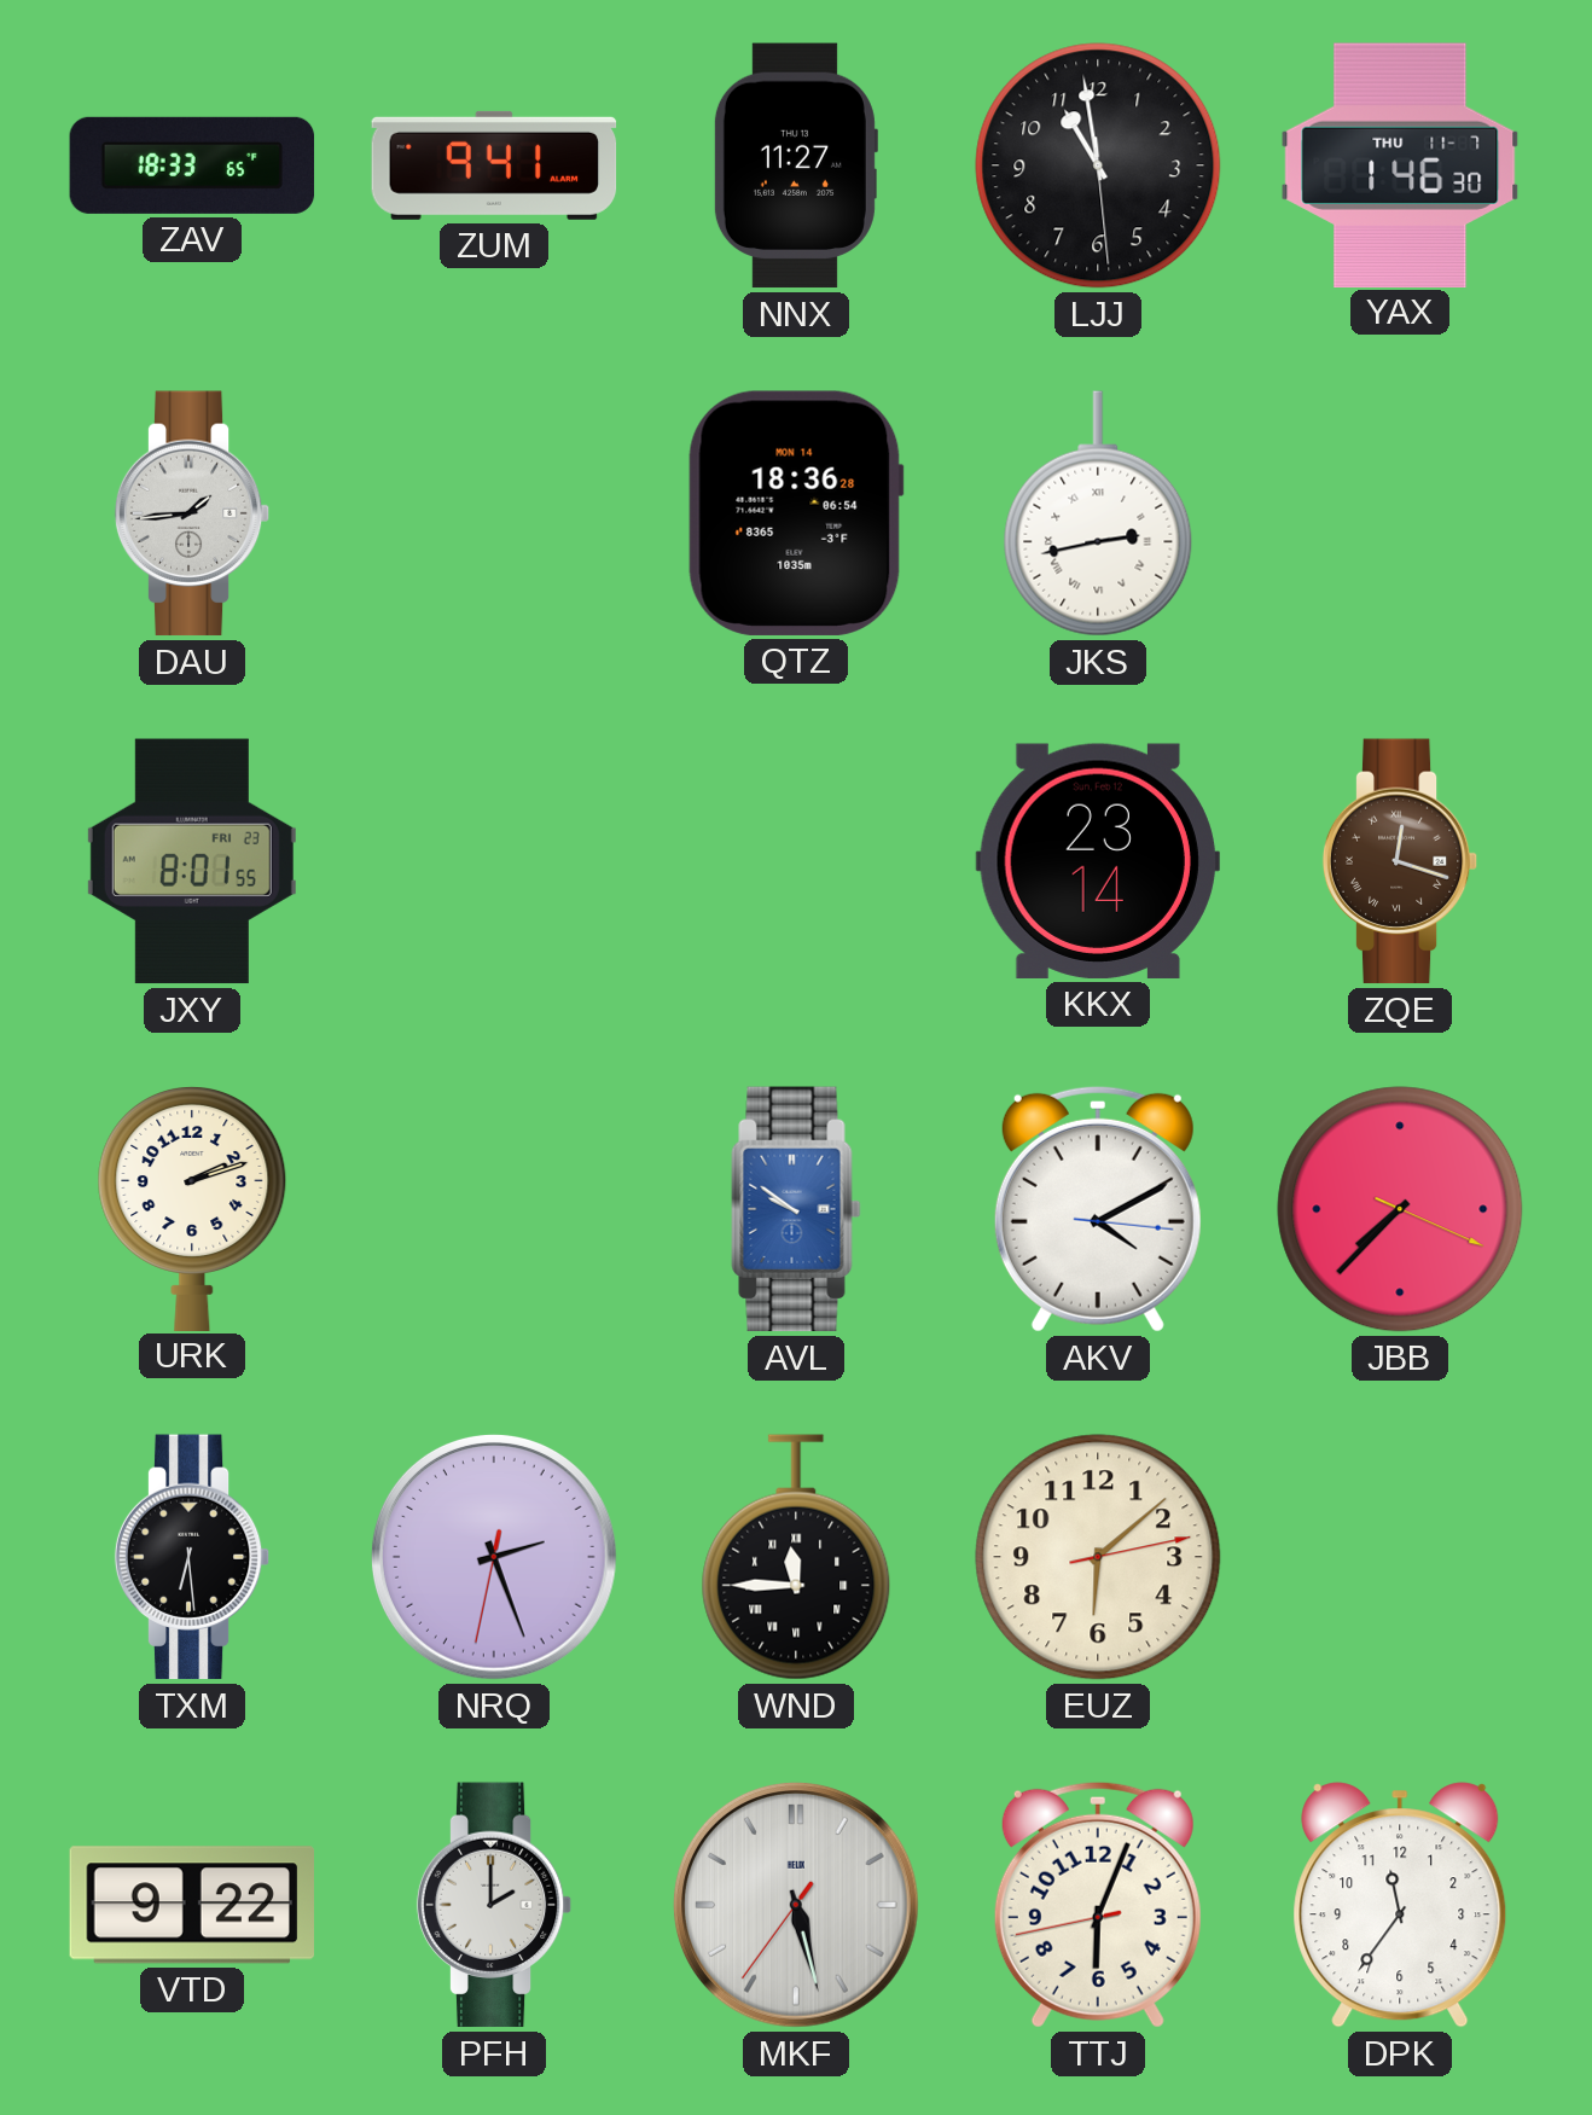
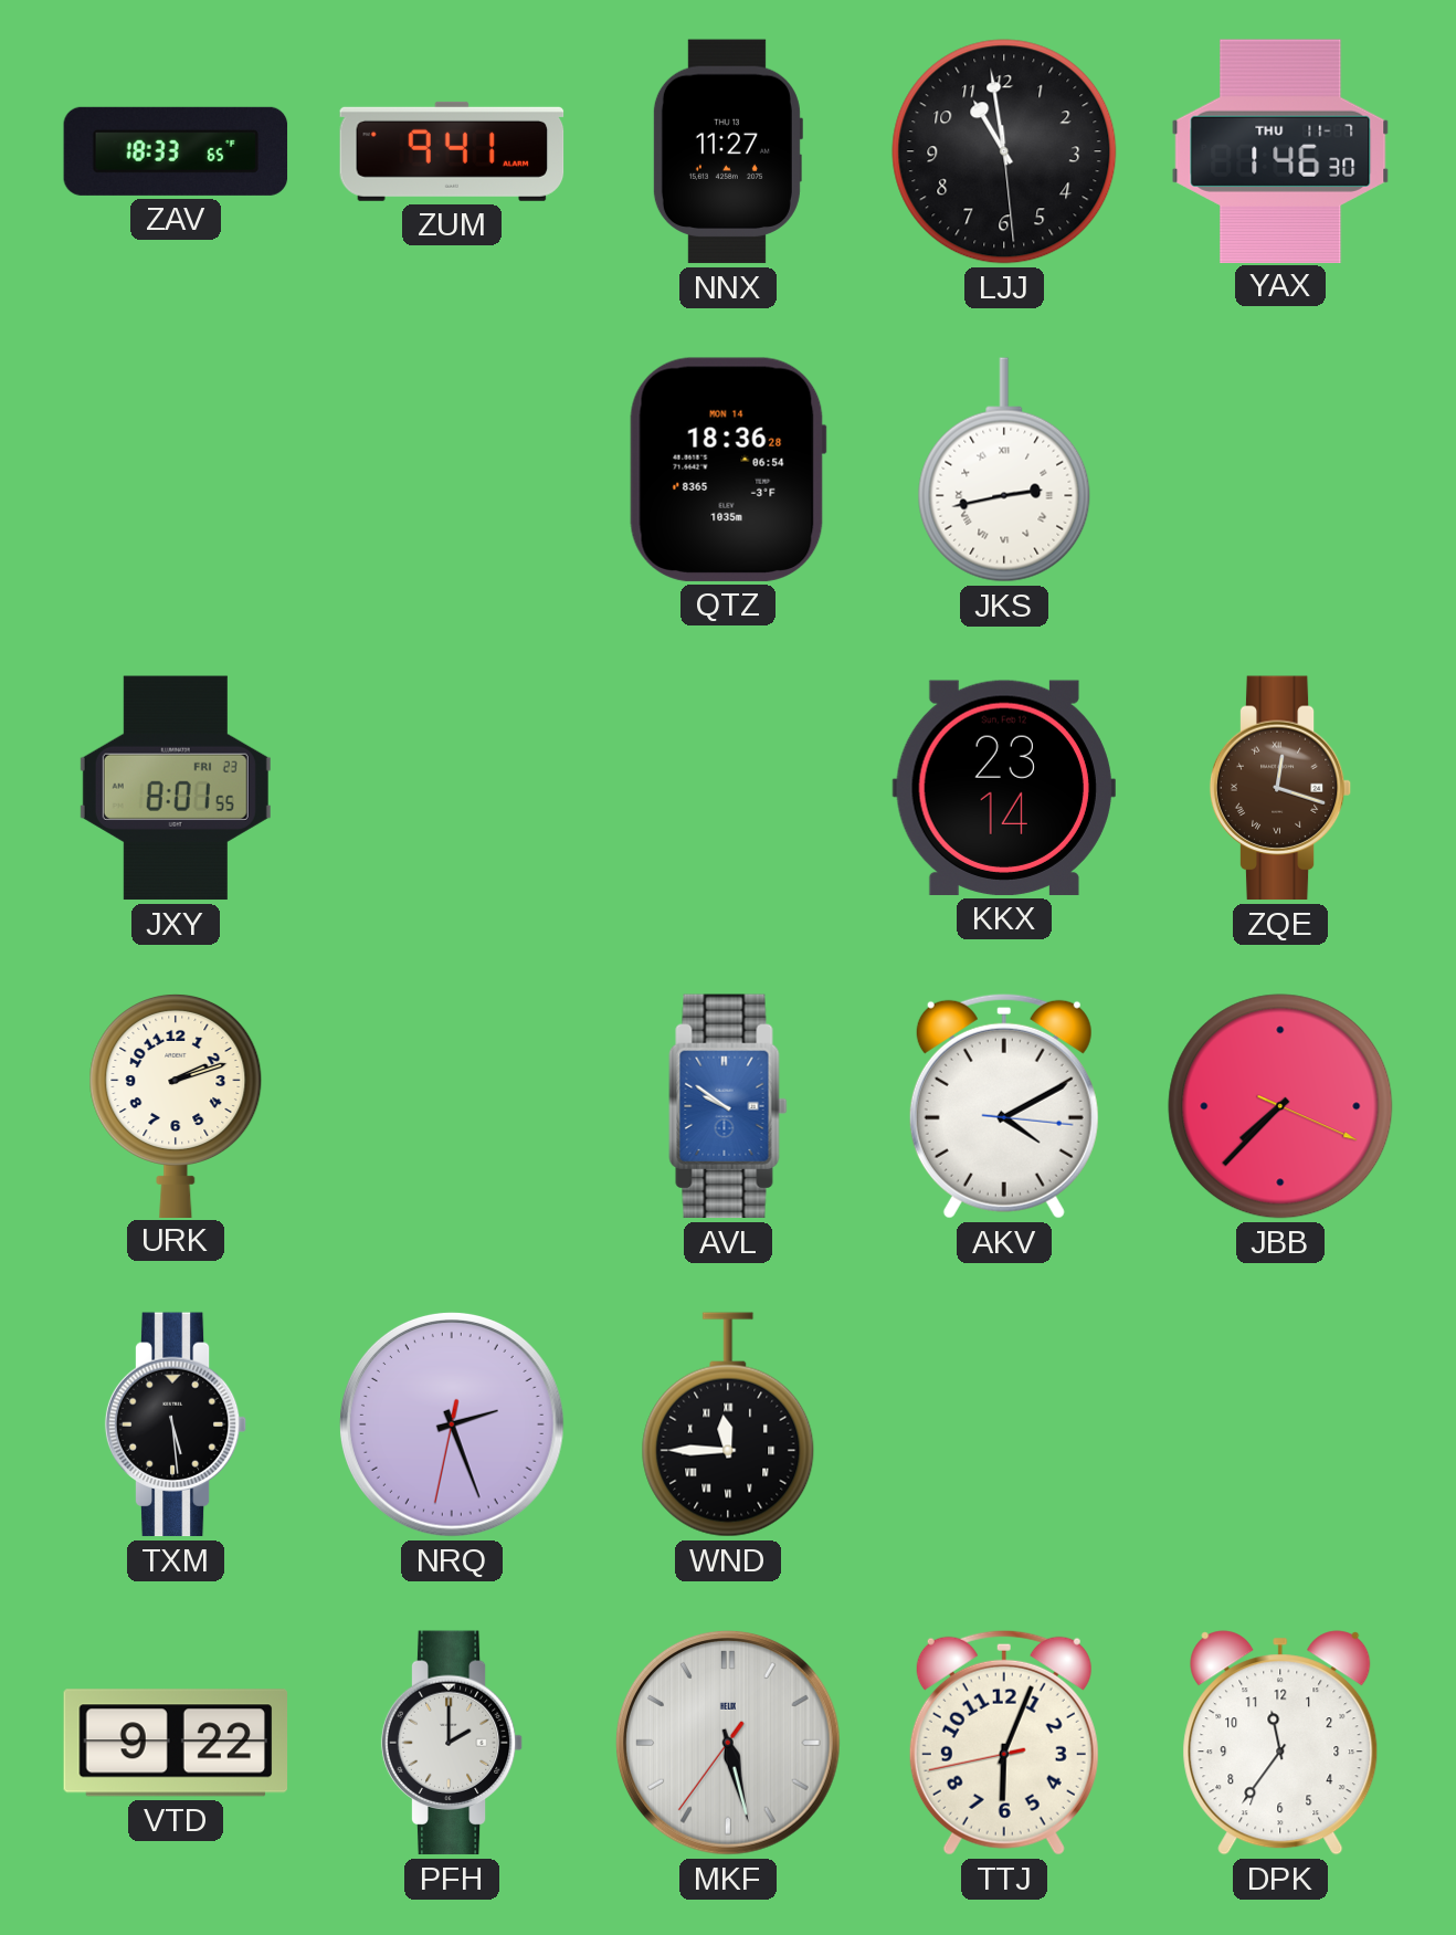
DAU: 1:44 -> none
TXM: 6:29 -> 5:29
EUZ: 6:08 -> none
